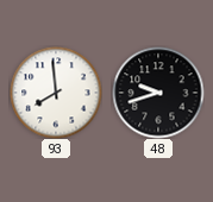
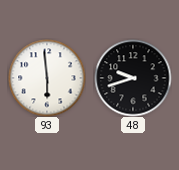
93: 7:59 -> 5:59
